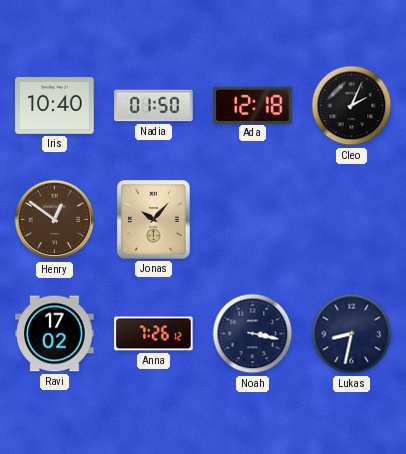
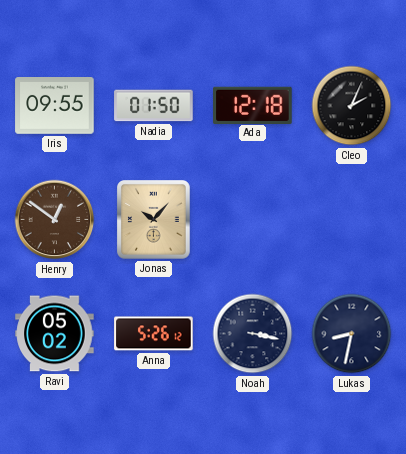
Iris: 10:40 -> 09:55
Ravi: 17:02 -> 05:02
Anna: 7:26 -> 5:26
